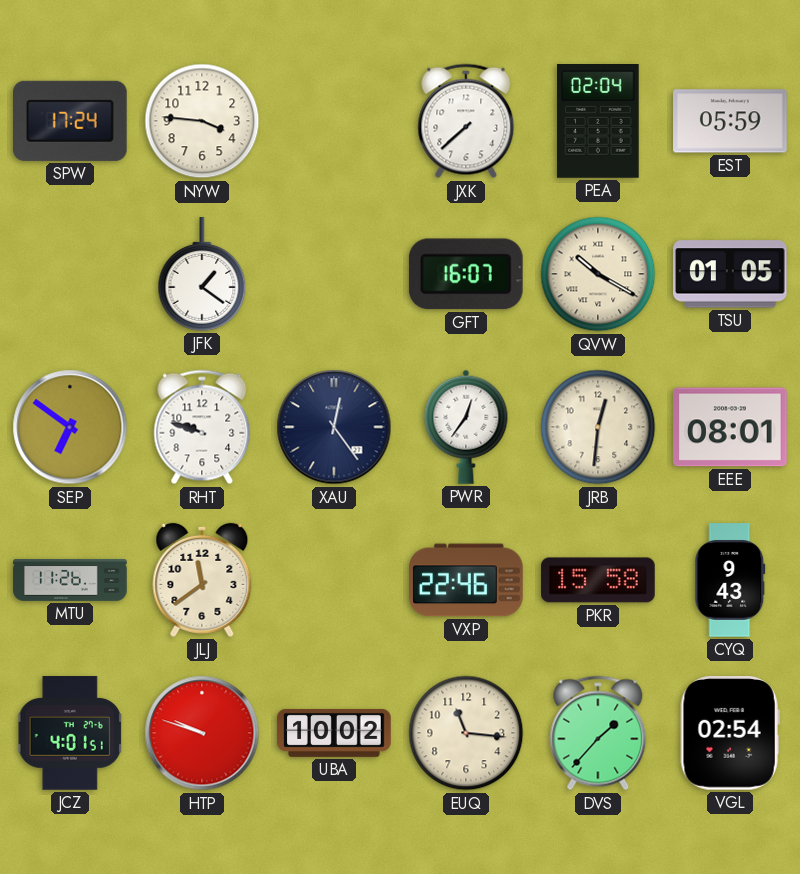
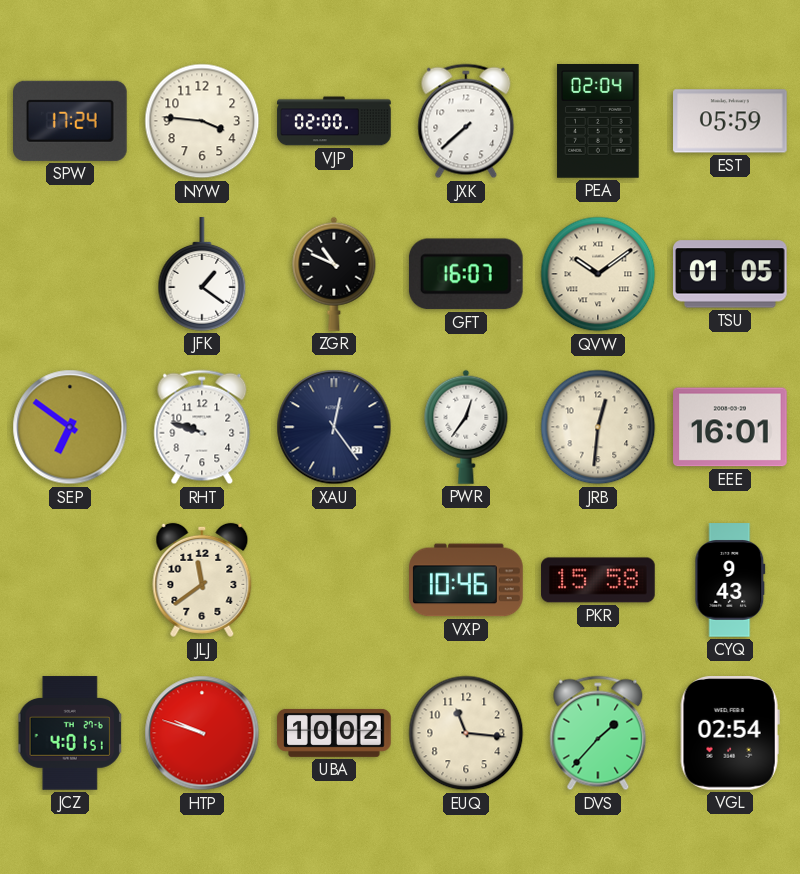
VJP: none -> 02:00
ZGR: none -> 10:49
QVW: 10:20 -> 10:09
EEE: 08:01 -> 16:01
MTU: 11:26 -> none
VXP: 22:46 -> 10:46
